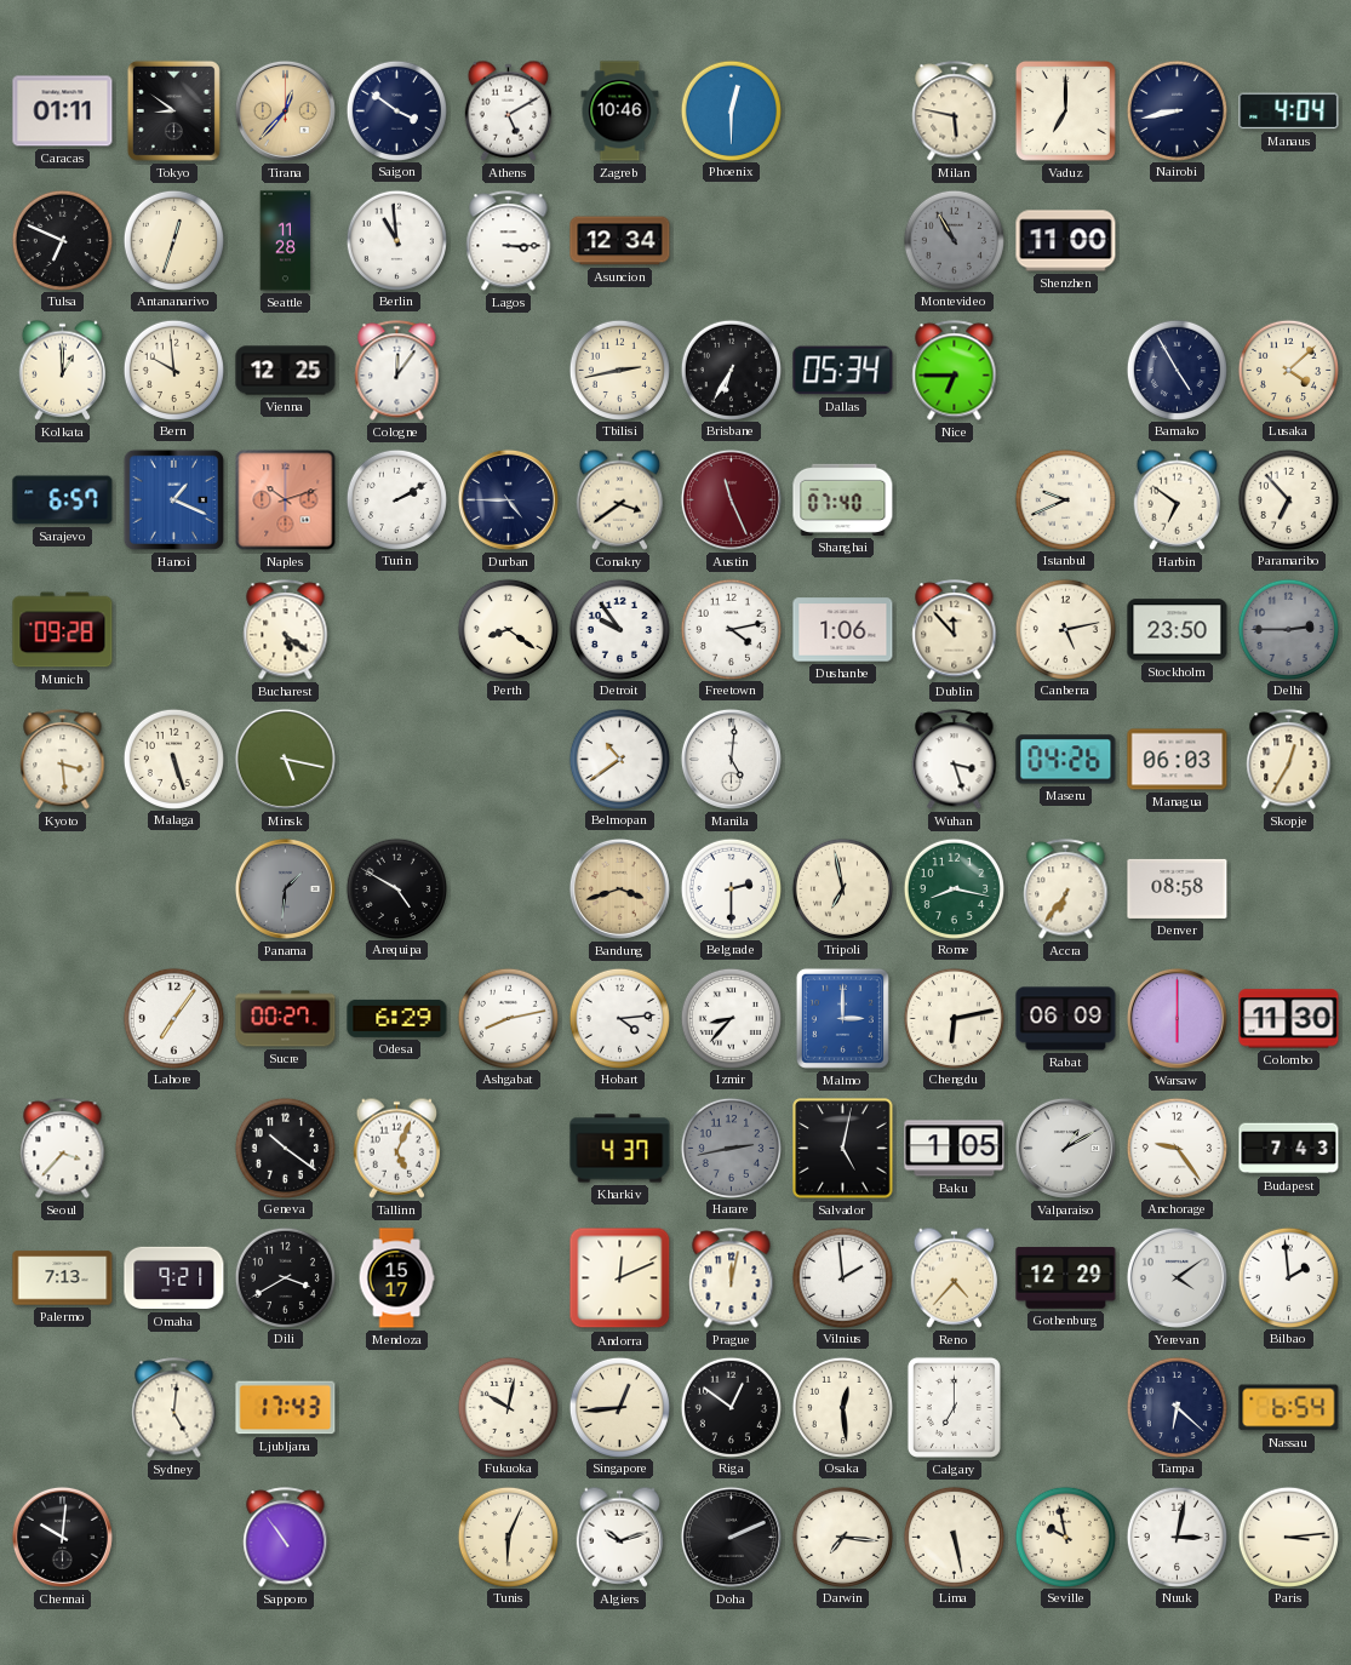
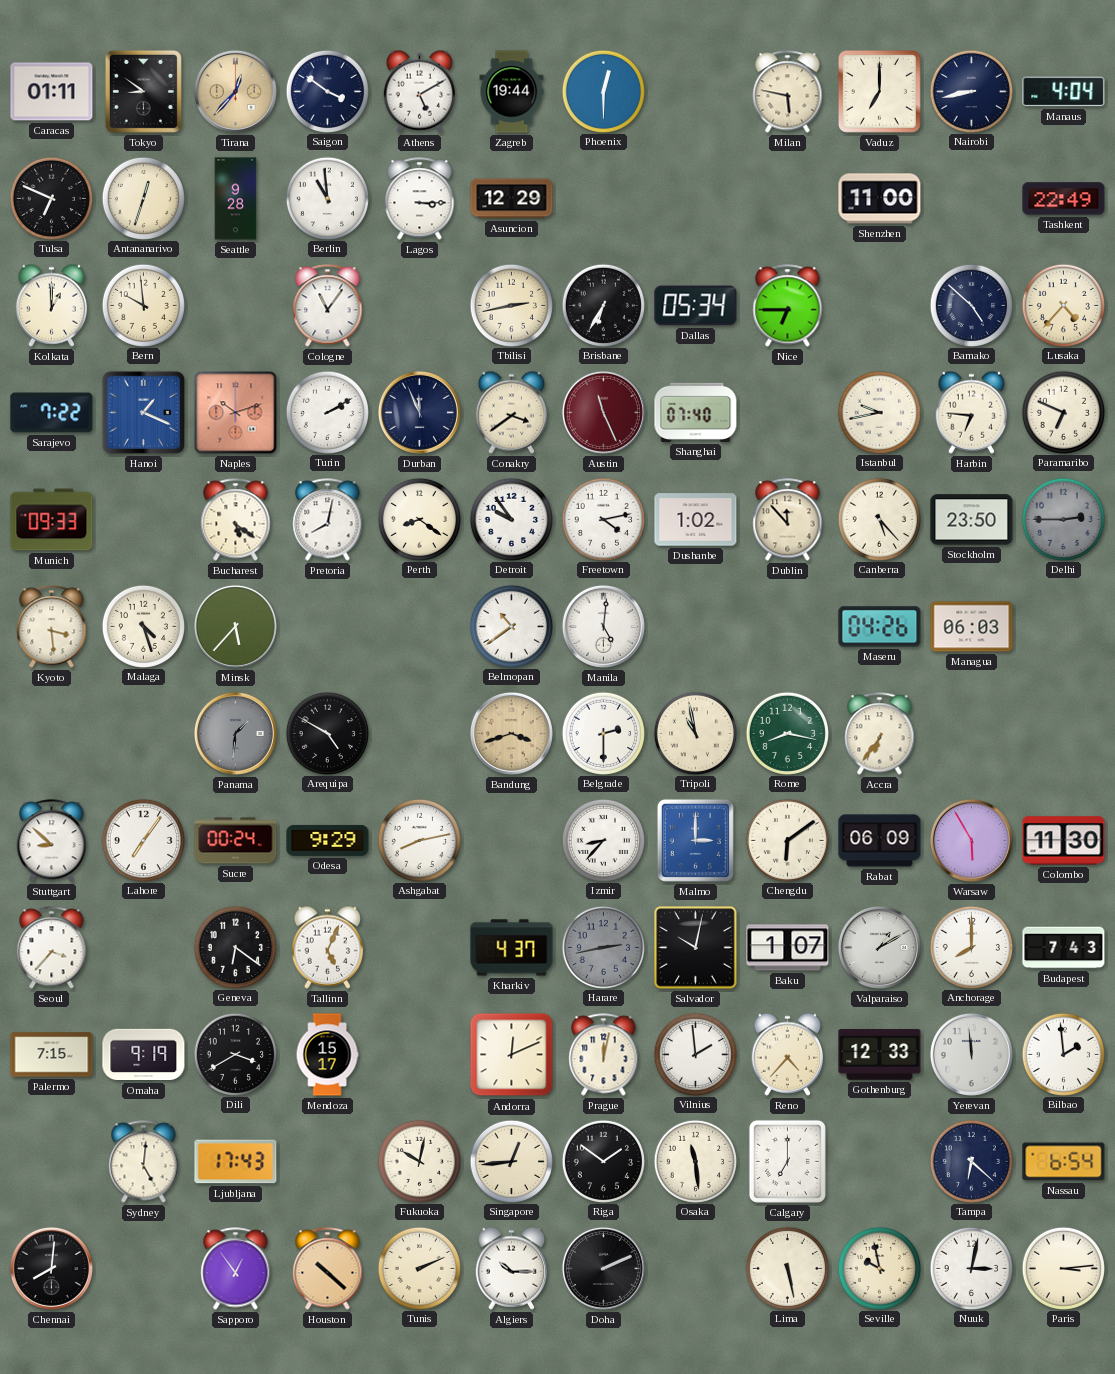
Zagreb: 10:46 -> 19:44
Seattle: 11:28 -> 9:28
Asuncion: 12:34 -> 12:29
Montevideo: 10:55 -> none
Tashkent: none -> 22:49
Vienna: 12:25 -> none
Cologne: 12:06 -> 11:06
Bamako: 4:55 -> 4:52
Lusaka: 4:08 -> 4:37
Sarajevo: 6:57 -> 7:22
Durban: 4:45 -> 11:56
Istanbul: 9:41 -> 9:43
Harbin: 6:51 -> 6:46
Paramaribo: 6:53 -> 6:49
Munich: 09:28 -> 09:33
Pretoria: none -> 8:02
Dushanbe: 1:06 -> 1:02
Canberra: 5:13 -> 5:23
Malaga: 5:27 -> 4:27
Minsk: 5:17 -> 5:37
Wuhan: 3:27 -> none
Skopje: 12:35 -> none
Tripoli: 6:58 -> 10:58
Denver: 08:58 -> none
Stuttgart: none -> 8:52
Sucre: 00:27 -> 00:24
Odesa: 6:29 -> 9:29
Hobart: 4:14 -> none
Chengdu: 6:13 -> 6:09
Warsaw: 6:00 -> 5:55
Geneva: 10:21 -> 6:21
Salvador: 5:02 -> 10:02
Baku: 1:05 -> 1:07
Anchorage: 9:24 -> 8:00
Palermo: 7:13 -> 7:15
Omaha: 9:21 -> 9:19
Gothenburg: 12:29 -> 12:33
Yerevan: 4:09 -> 11:59
Riga: 12:51 -> 1:51
Osaka: 12:29 -> 11:29
Chennai: 10:01 -> 8:01
Sapporo: 10:54 -> 12:54
Houston: none -> 10:22
Tunis: 6:04 -> 2:11
Algiers: 10:12 -> 10:15
Darwin: 7:16 -> none
